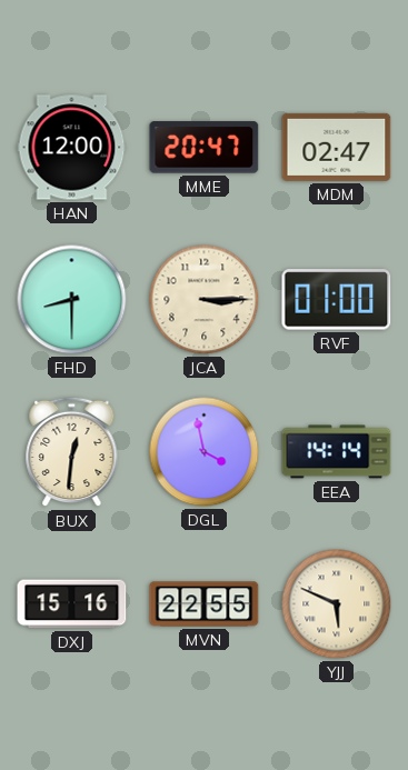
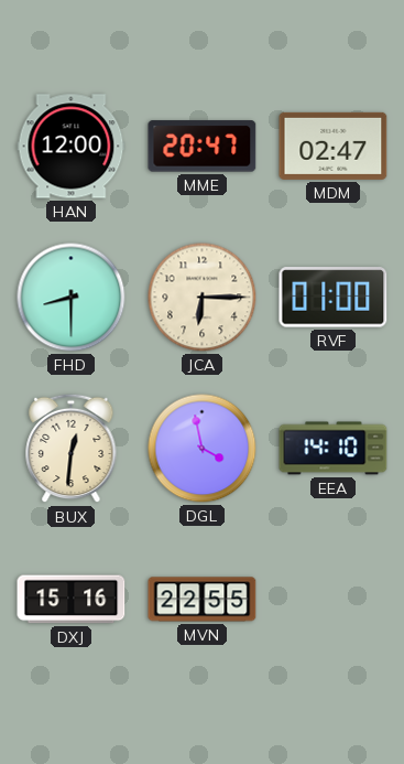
JCA: 3:15 -> 6:15
EEA: 14:14 -> 14:10
YJJ: 5:49 -> none
